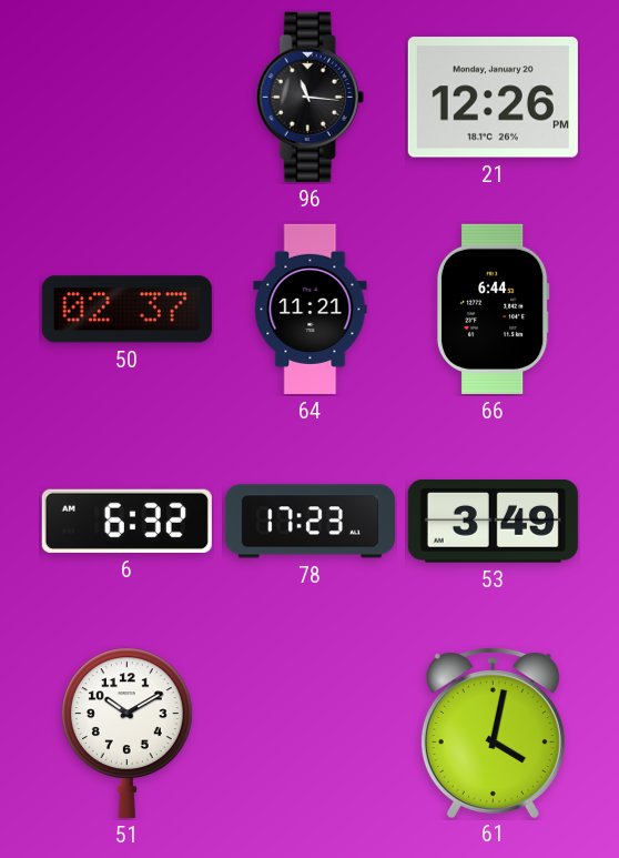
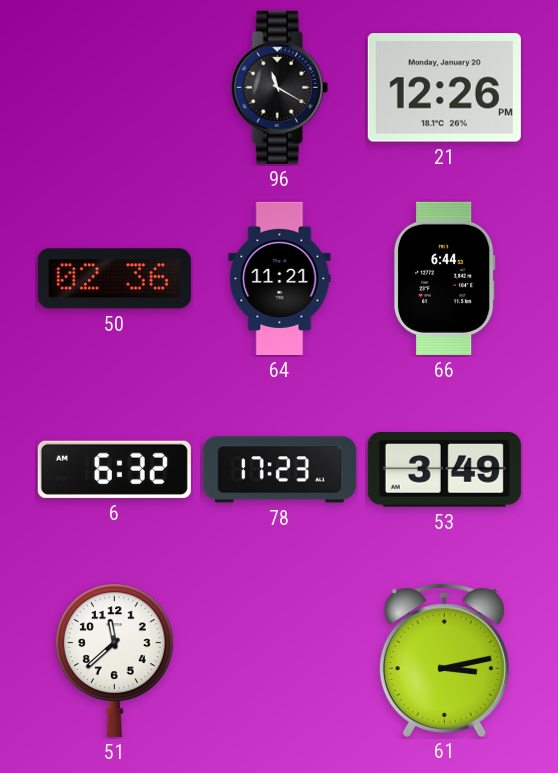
96: 11:16 -> 11:20
50: 02:37 -> 02:36
51: 10:10 -> 11:38
61: 4:02 -> 3:13
